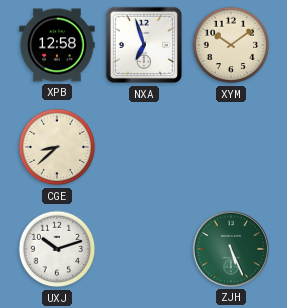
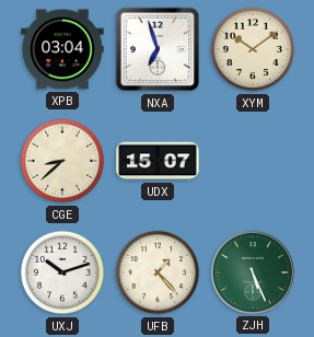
XPB: 12:58 -> 03:04
UDX: none -> 15:07
UFB: none -> 1:23
